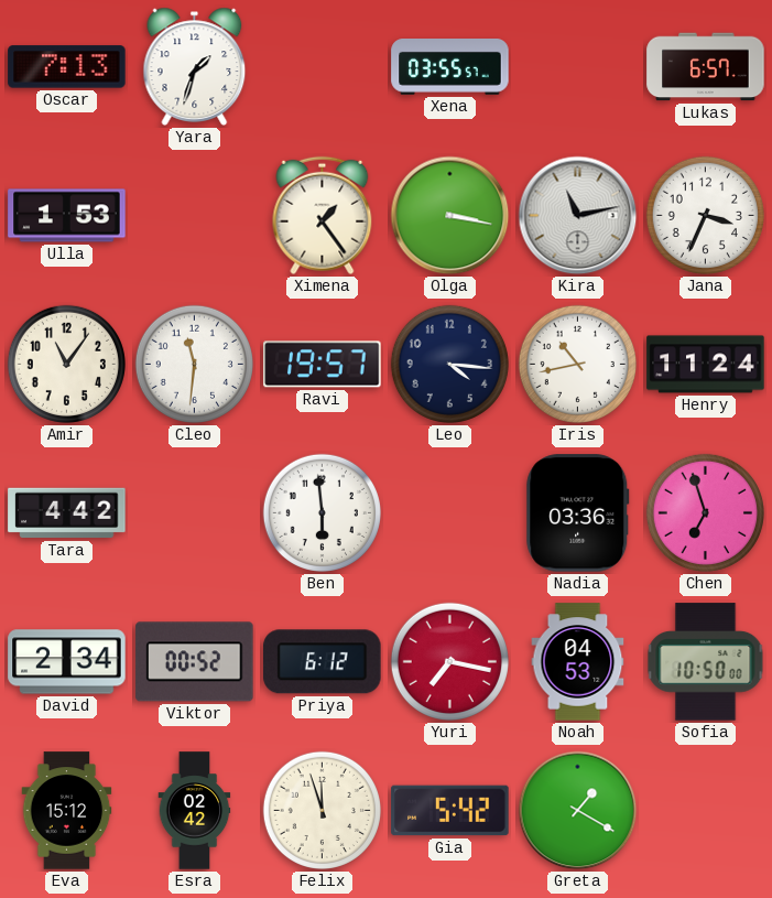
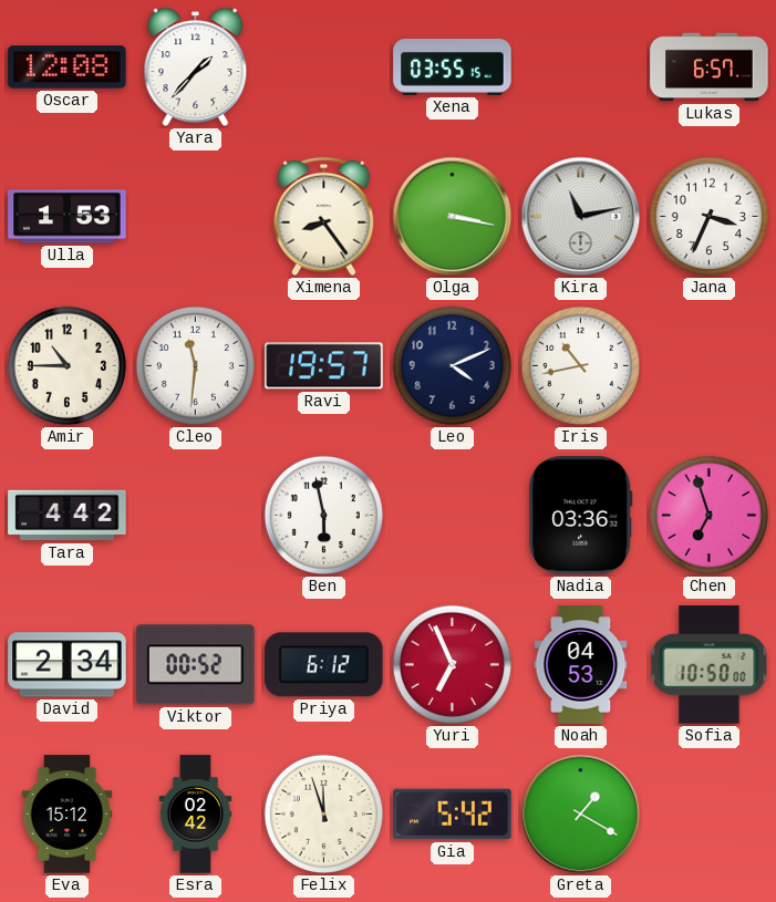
Oscar: 7:13 -> 12:08
Yara: 1:33 -> 1:37
Xena: 03:55:57 -> 03:55:15
Ximena: 1:24 -> 8:24
Amir: 11:06 -> 10:45
Leo: 4:16 -> 4:11
Henry: 11:24 -> none
Ben: 5:59 -> 5:58
Yuri: 7:17 -> 6:56
